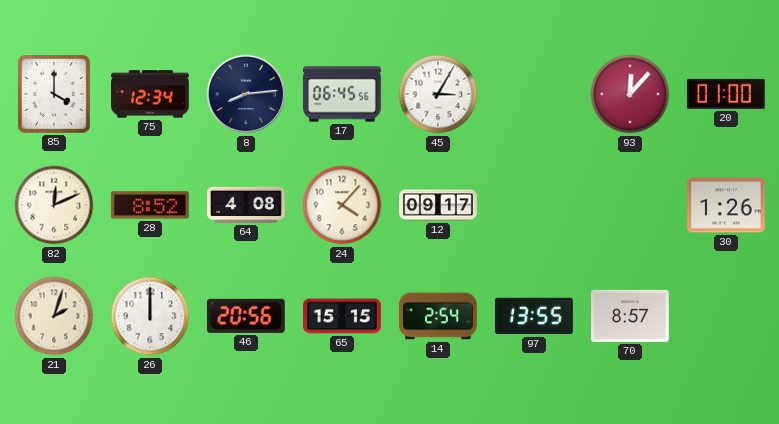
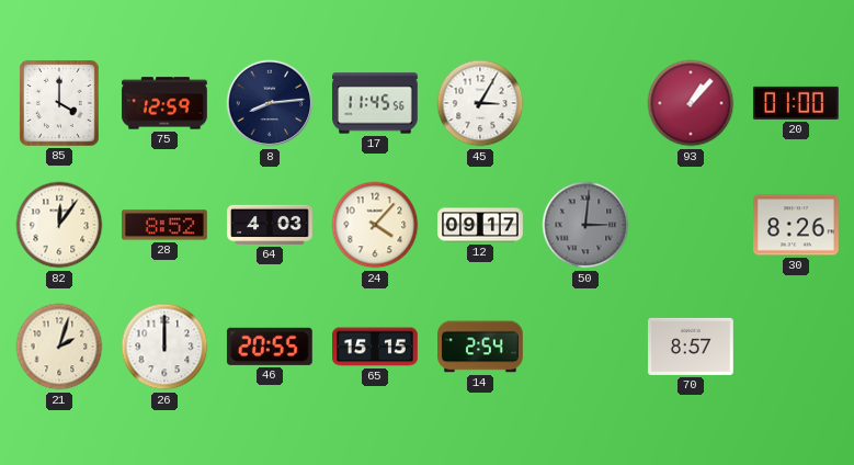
75: 12:34 -> 12:59
17: 06:45 -> 11:45
93: 12:07 -> 1:07
82: 12:11 -> 12:06
64: 4:08 -> 4:03
50: none -> 3:01
30: 1:26 -> 8:26
46: 20:56 -> 20:55
97: 13:55 -> none
